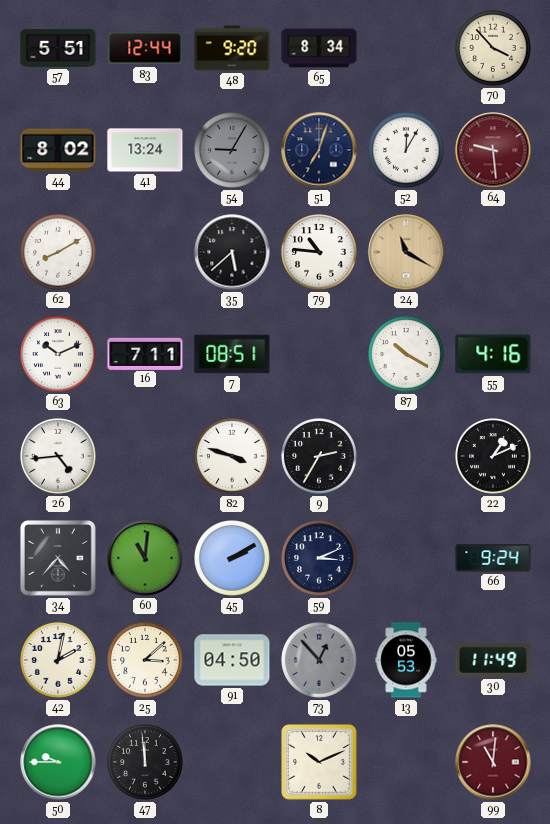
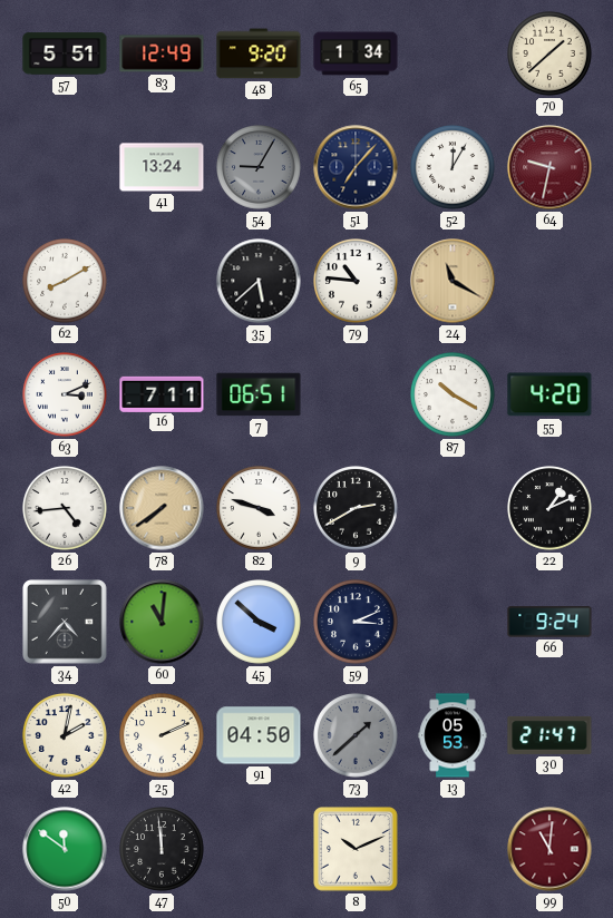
83: 12:44 -> 12:49
65: 8:34 -> 1:34
70: 3:53 -> 1:38
44: 8:02 -> none
51: 7:03 -> 7:07
64: 9:29 -> 9:32
63: 10:11 -> 3:11
7: 08:51 -> 06:51
55: 4:16 -> 4:20
78: none -> 7:39
9: 2:35 -> 2:40
45: 2:10 -> 3:52
25: 3:08 -> 2:11
73: 12:53 -> 1:38
30: 11:49 -> 21:47
50: 9:45 -> 11:51
